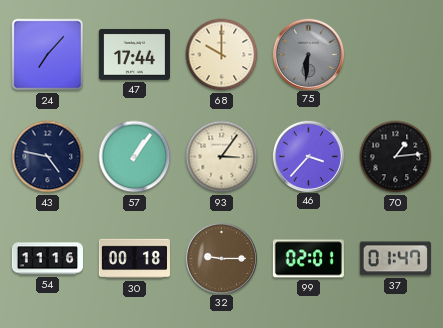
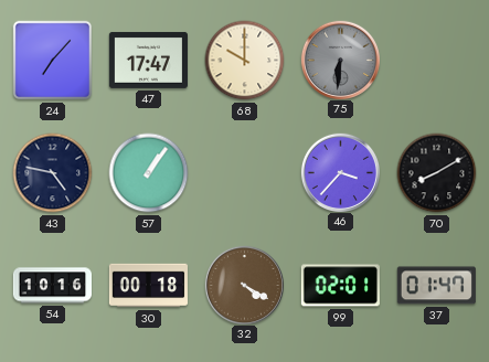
47: 17:44 -> 17:47
93: 3:06 -> none
70: 1:14 -> 8:10
54: 11:16 -> 10:16
32: 9:15 -> 4:20
